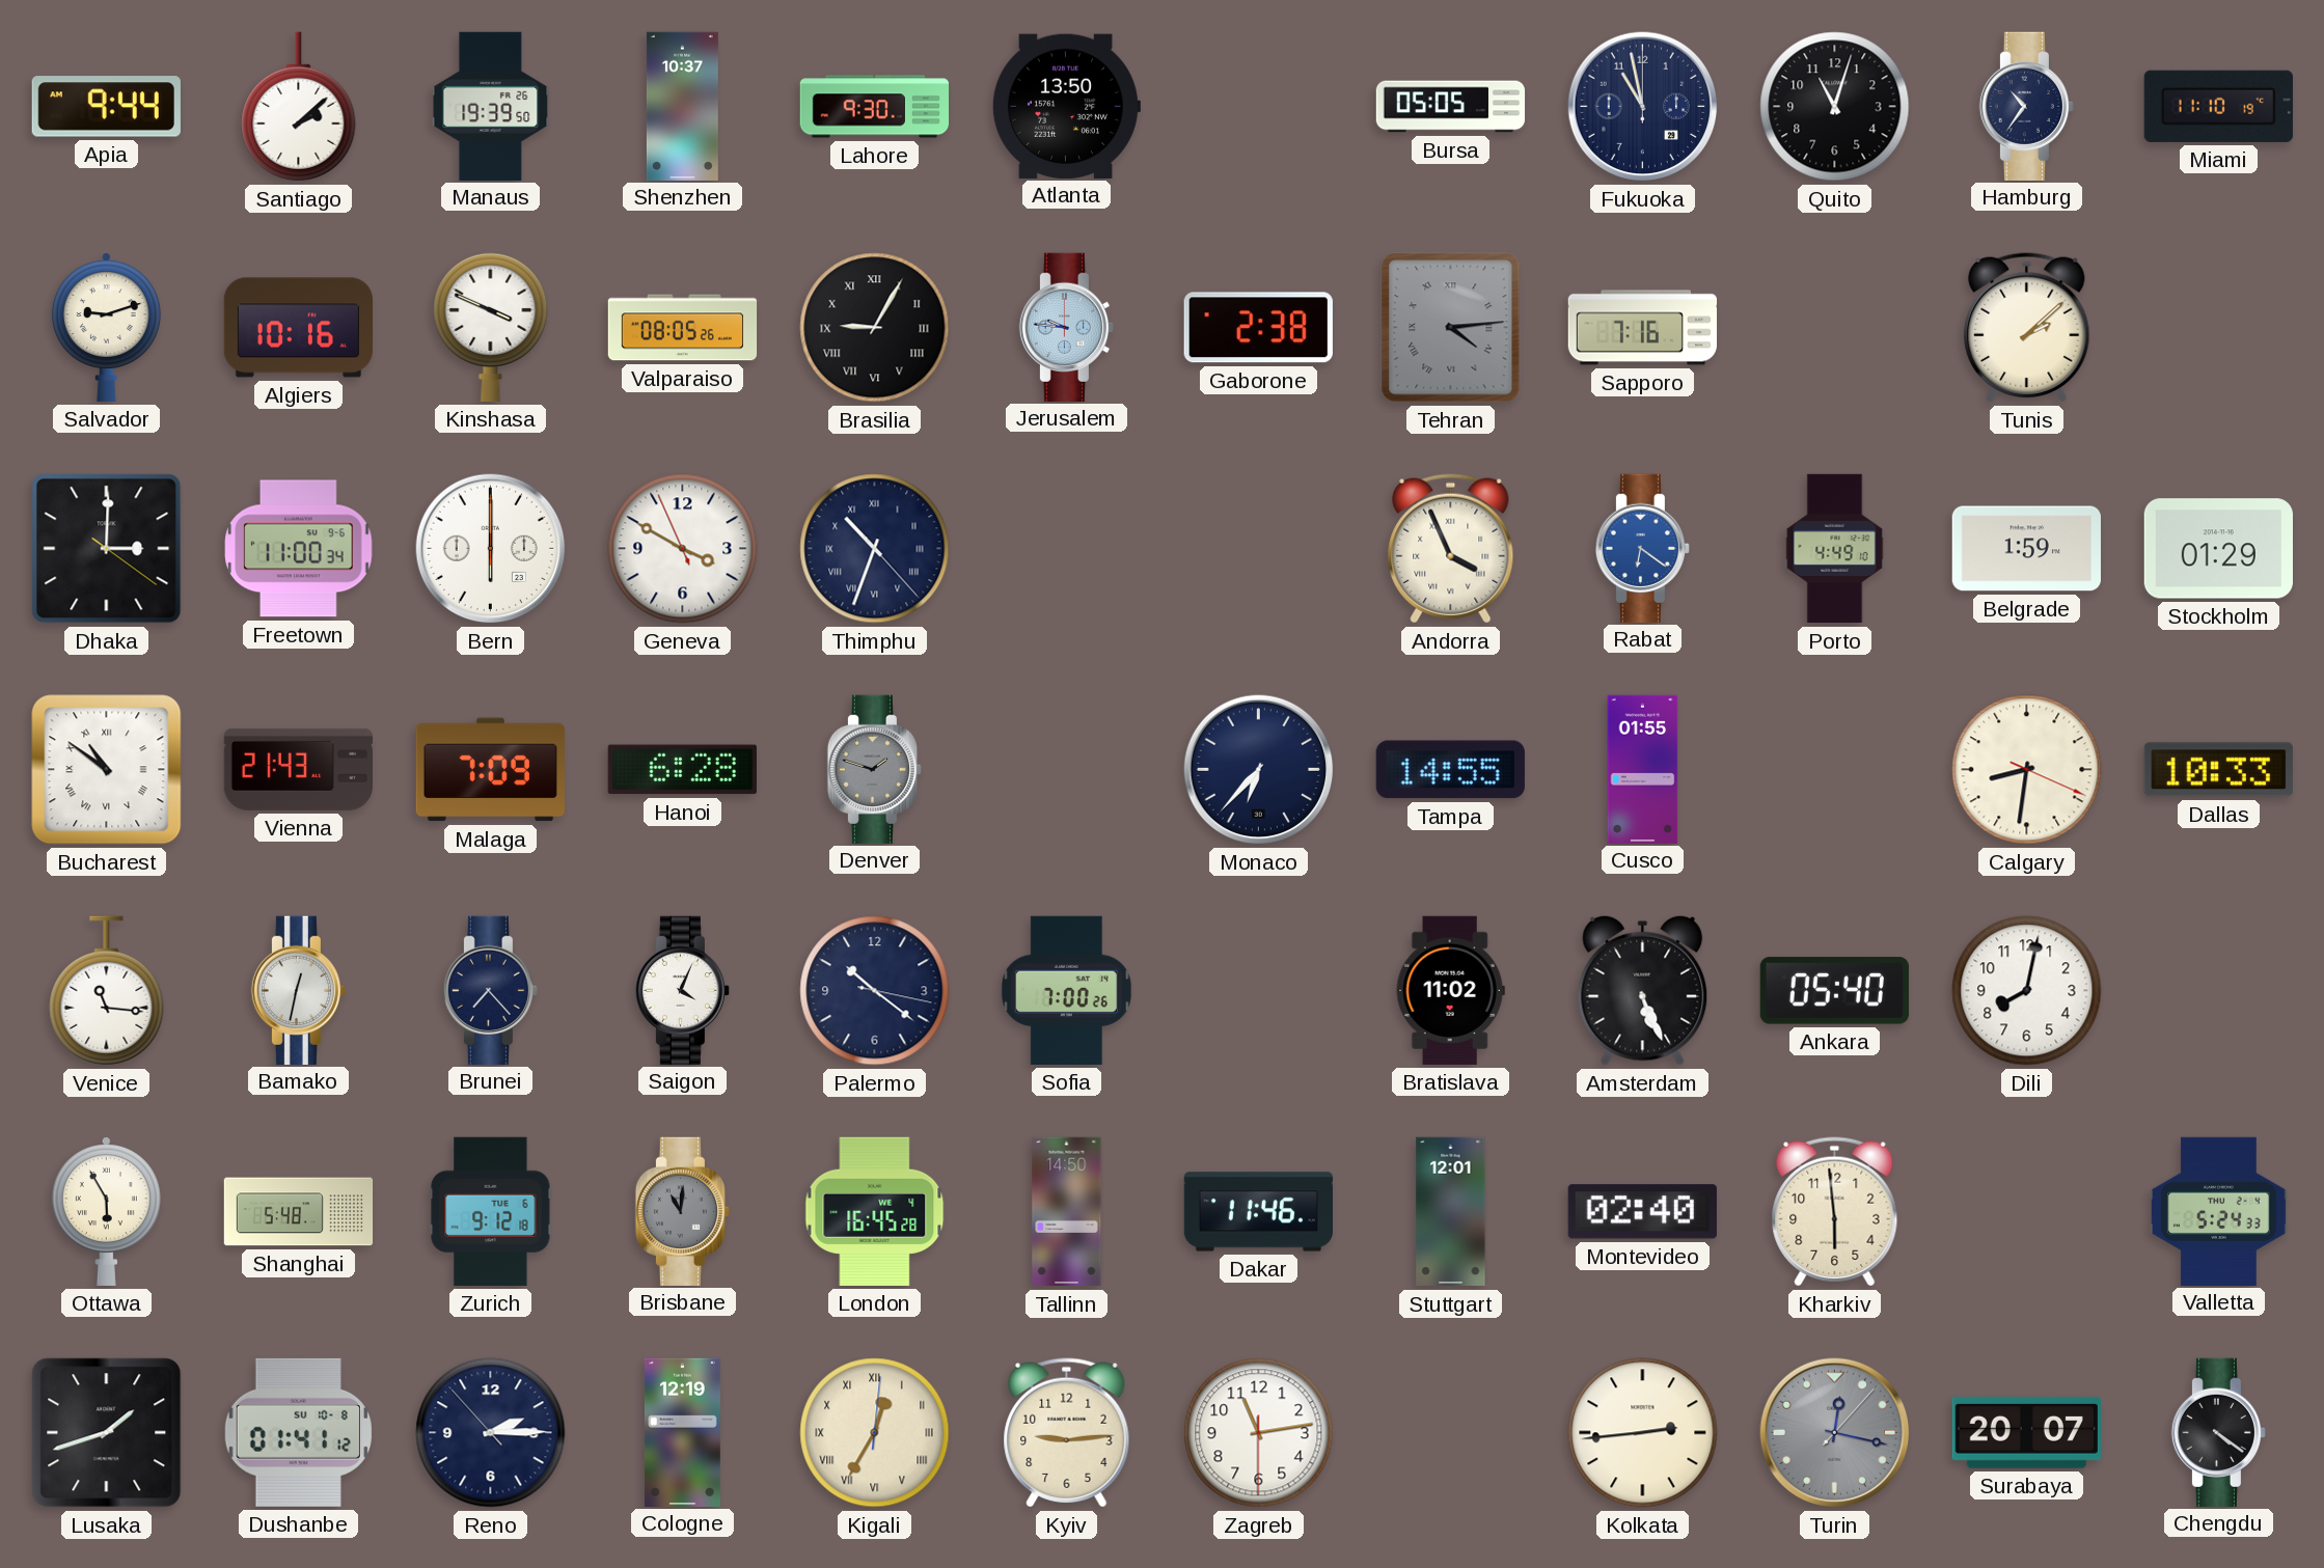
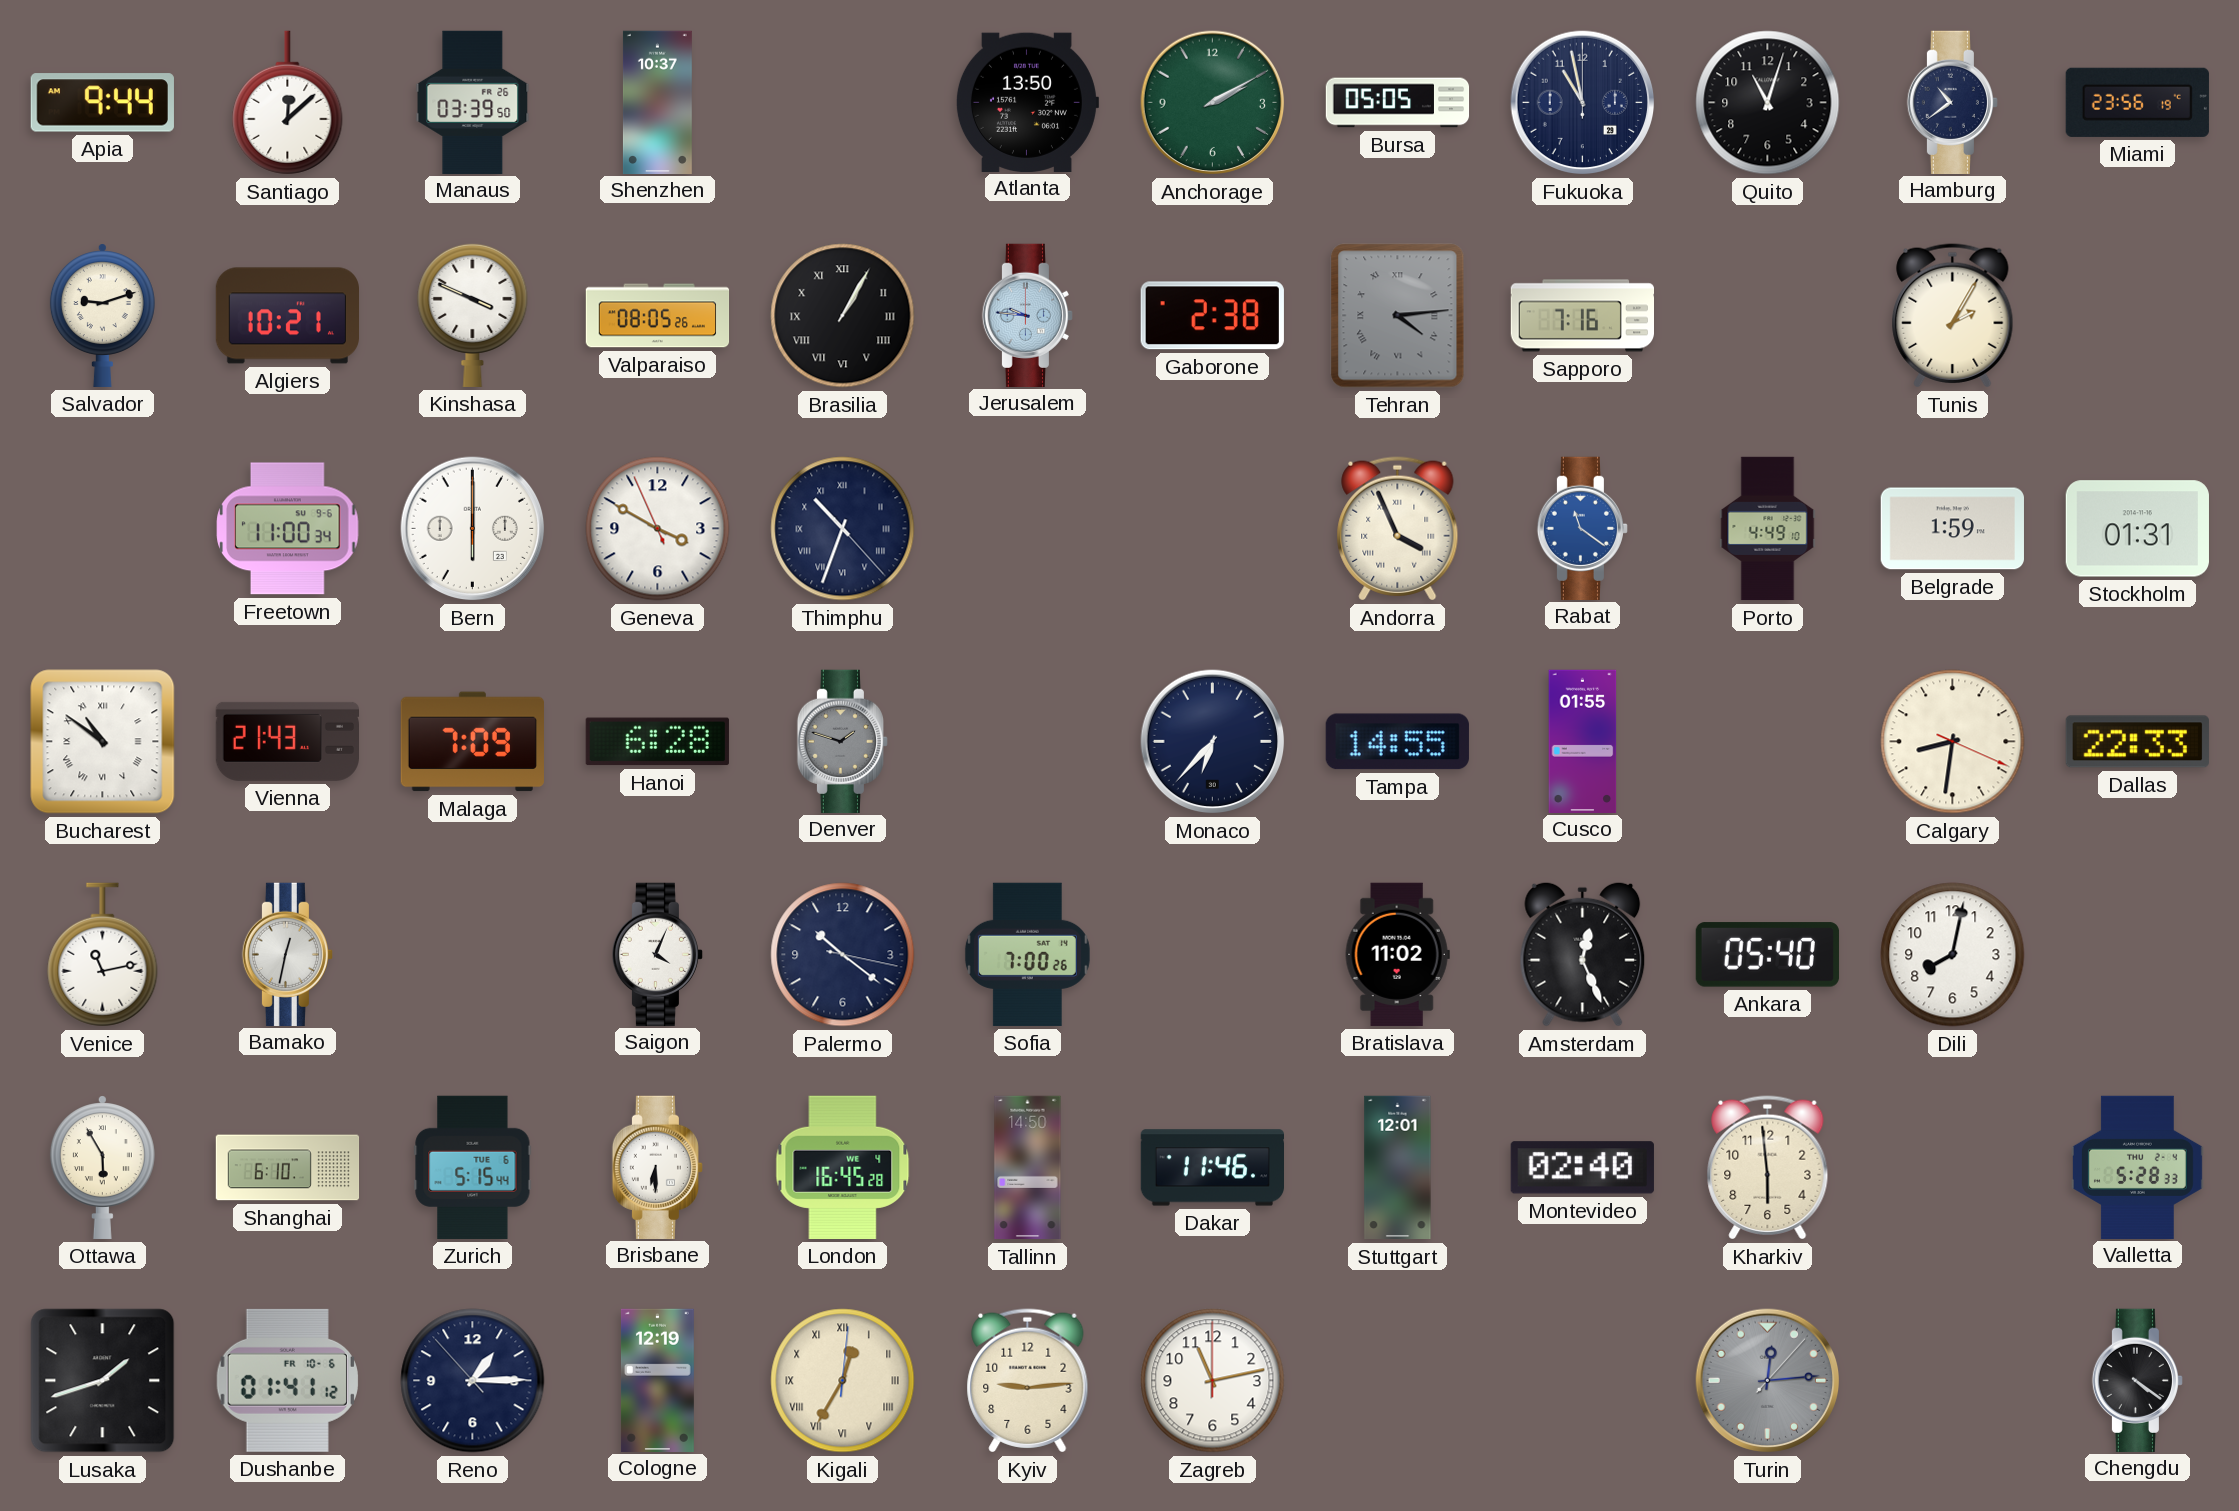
Santiago: 2:08 -> 12:08
Manaus: 19:39 -> 03:39
Lahore: 9:30 -> none
Anchorage: none -> 2:10
Hamburg: 10:36 -> 10:39
Miami: 11:10 -> 23:56
Algiers: 10:16 -> 10:21
Brasilia: 9:05 -> 1:05
Tunis: 2:08 -> 2:05
Dhaka: 3:00 -> none
Rabat: 6:21 -> 11:21
Stockholm: 01:29 -> 01:31
Dallas: 10:33 -> 22:33
Venice: 11:16 -> 11:13
Brunei: 7:23 -> none
Amsterdam: 5:26 -> 12:26
Shanghai: 5:48 -> 6:10
Zurich: 9:12 -> 5:15
Brisbane: 11:01 -> 6:30
Brisbane dial: grey -> white
Valletta: 5:24 -> 5:28
Dushanbe date: SU 10-8 -> FR 10-6
Reno: 2:14 -> 1:14
Zagreb: 11:13:30 -> 11:13:00
Kolkata: 2:44 -> none
Turin: 12:17 -> 12:14
Surabaya: 20:07 -> none
